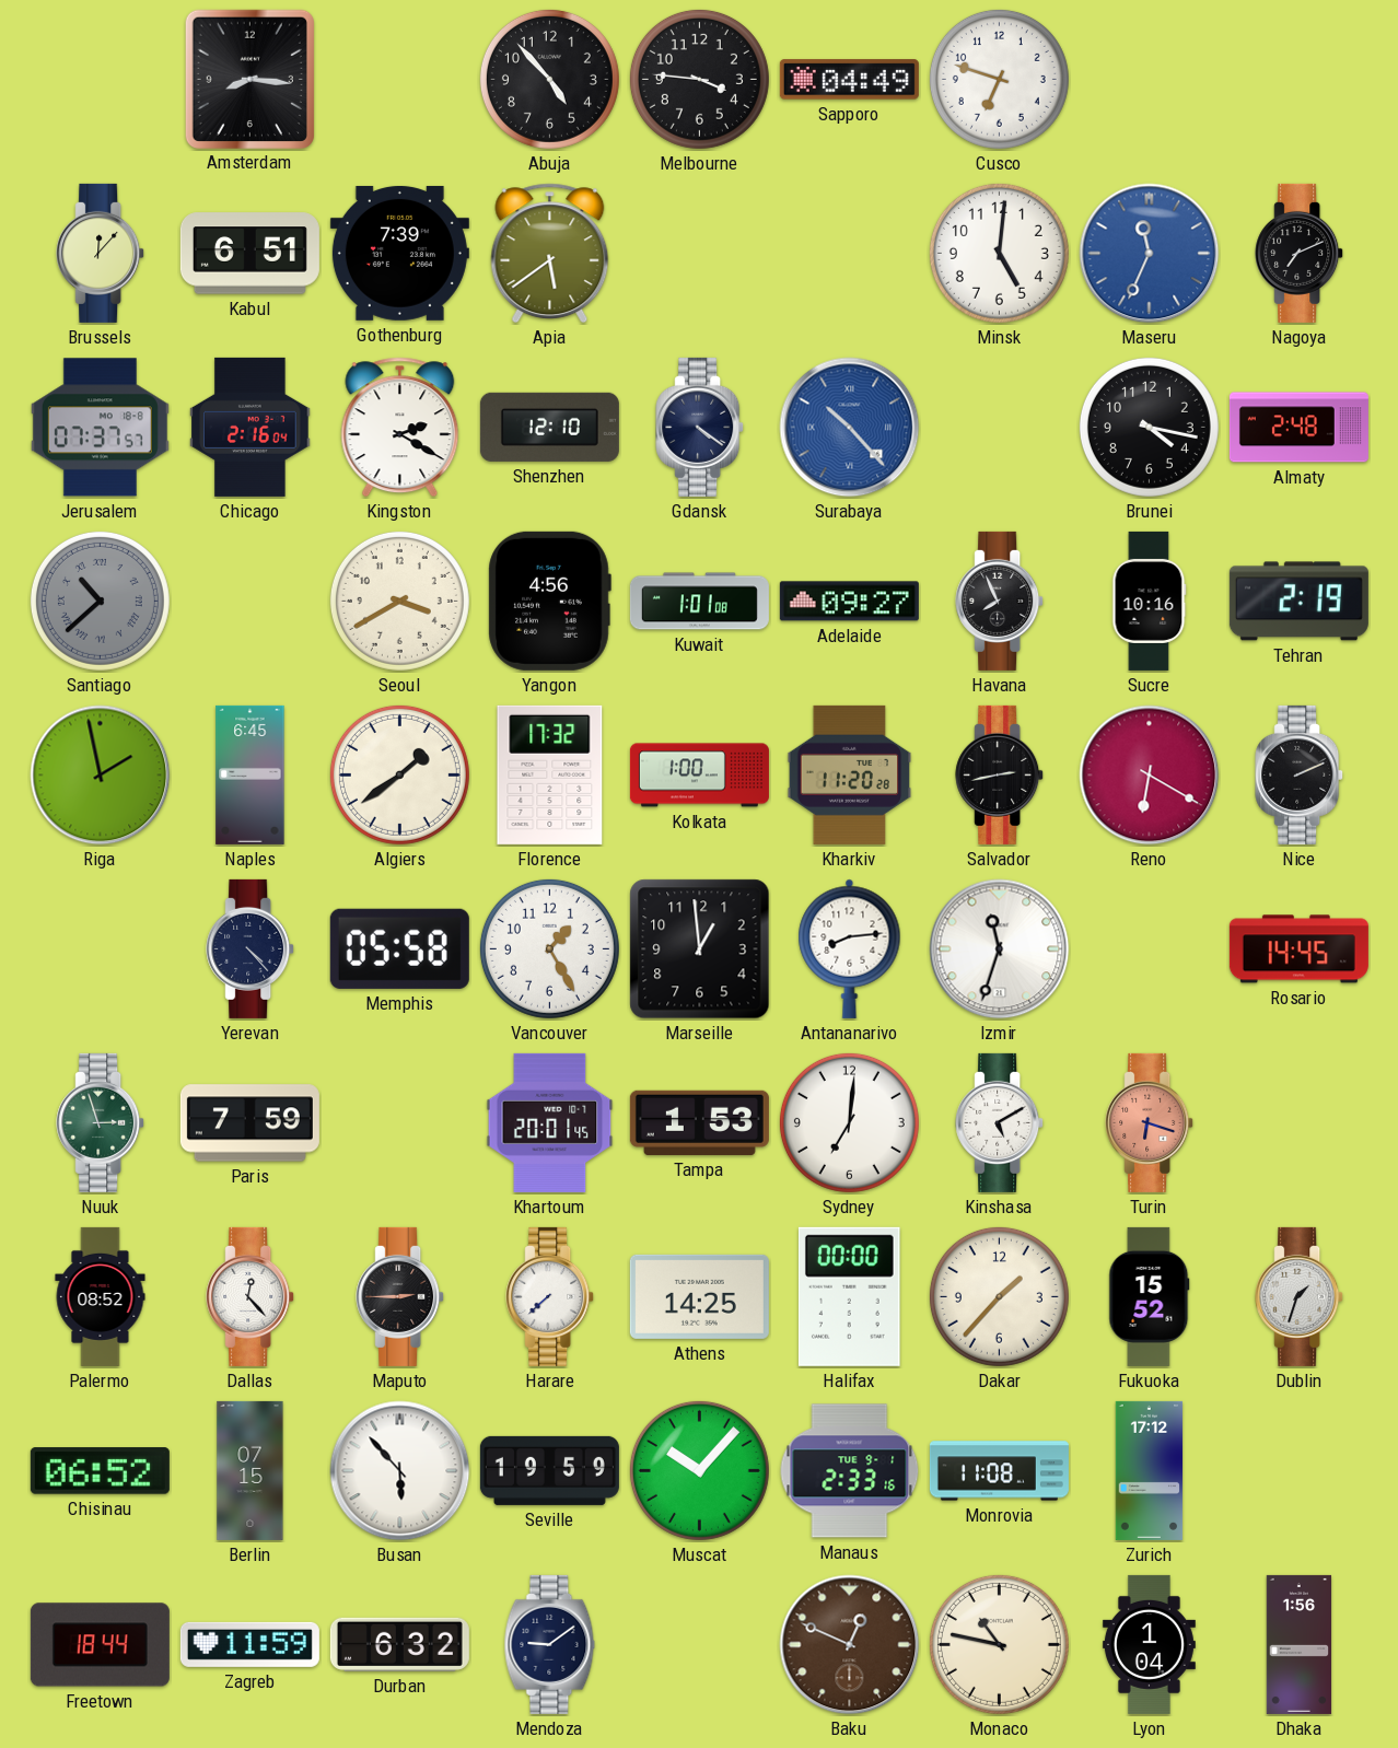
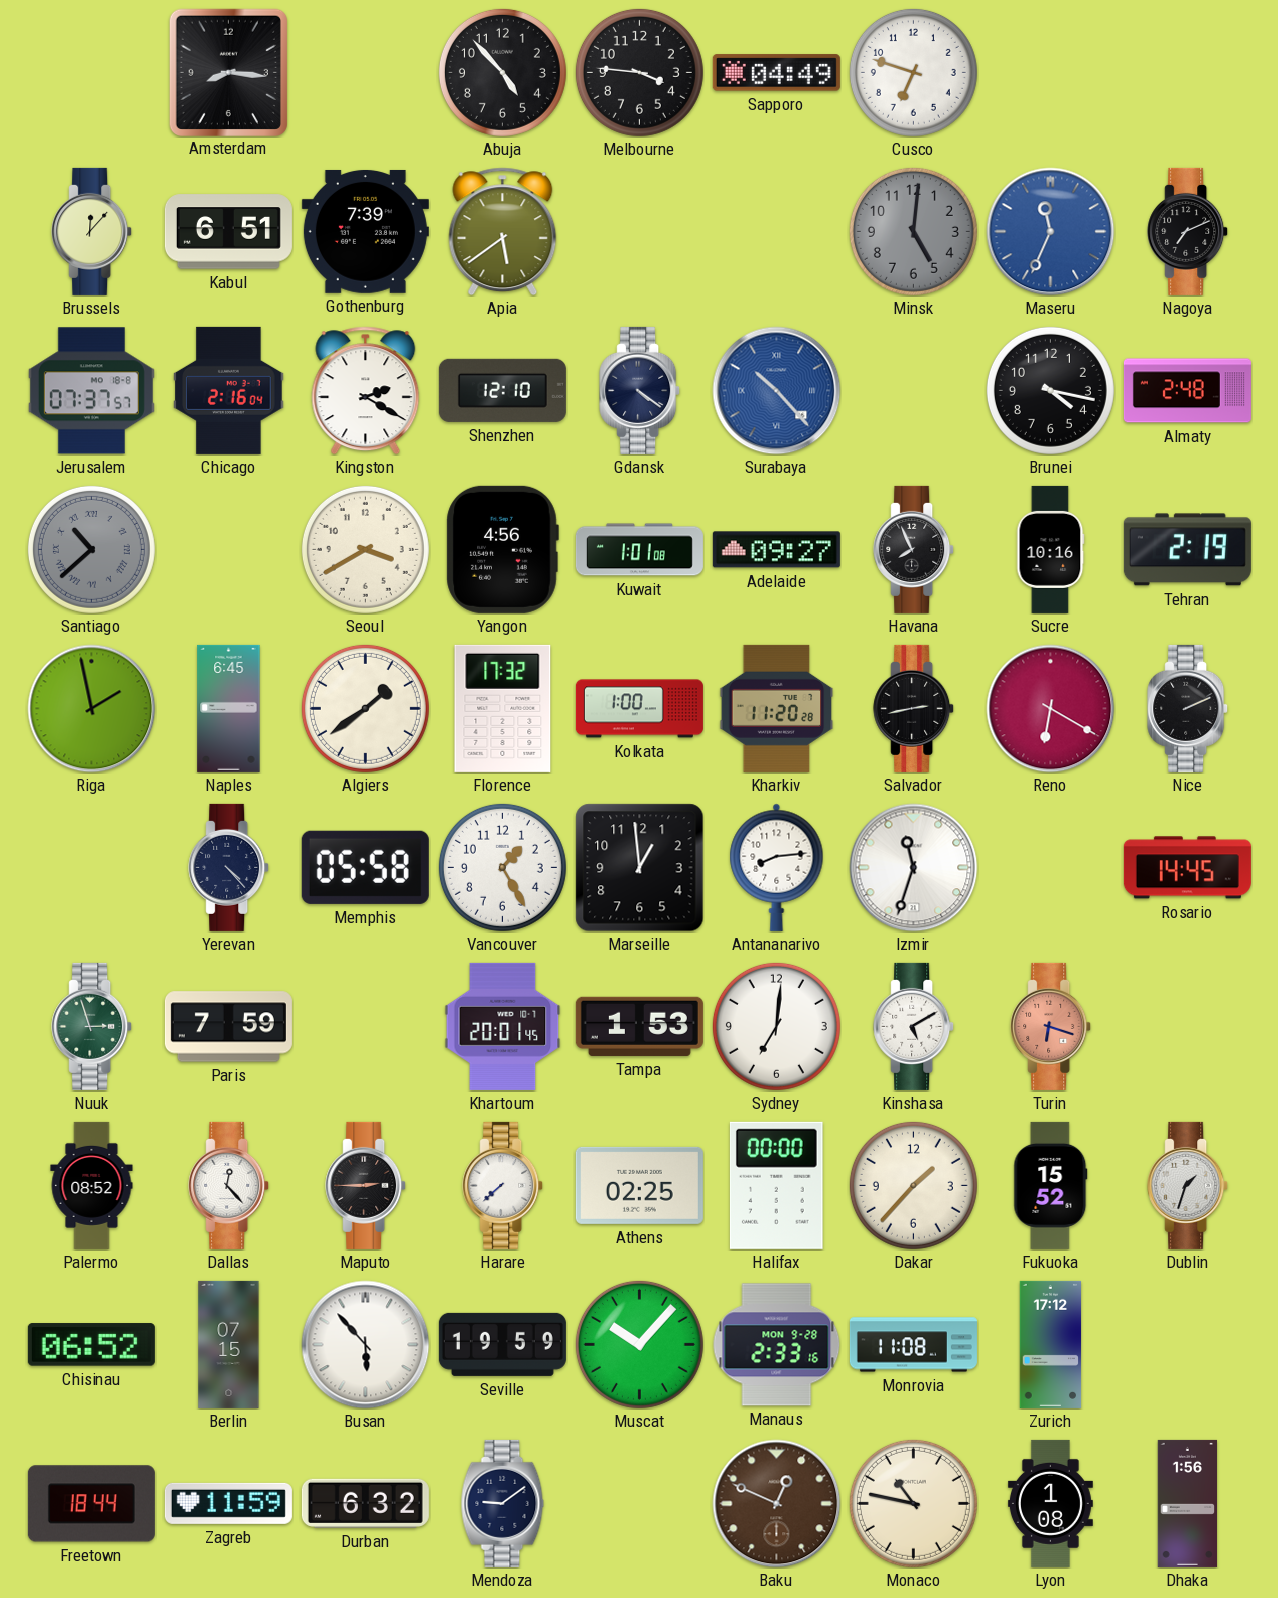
Minsk dial: white -> grey
Athens: 14:25 -> 02:25
Manaus date: TUE 9-1 -> MON 9-28
Lyon: 1:04 -> 1:08
